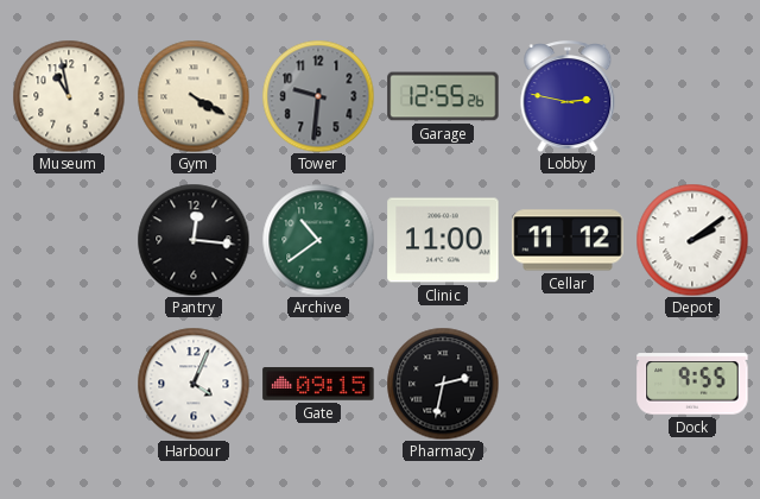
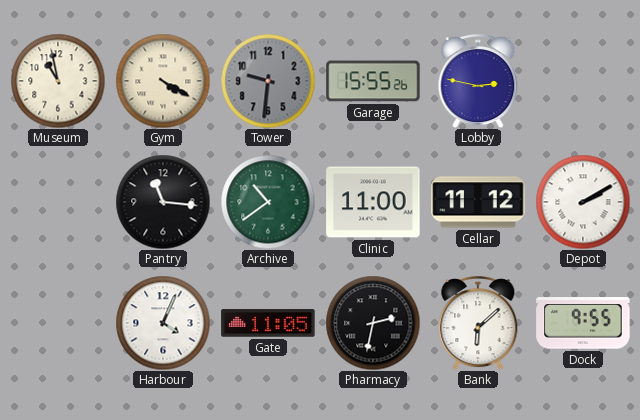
Garage: 12:55 -> 15:55
Pantry: 12:16 -> 11:16
Depot: 2:09 -> 2:10
Gate: 09:15 -> 11:05
Bank: none -> 6:08
